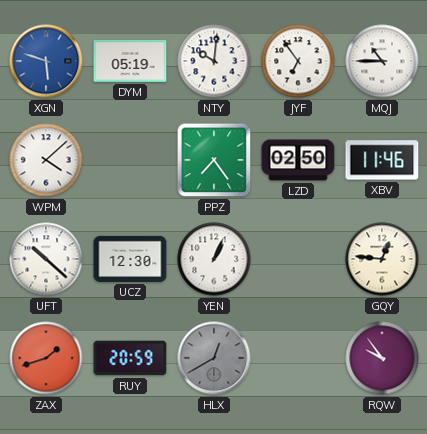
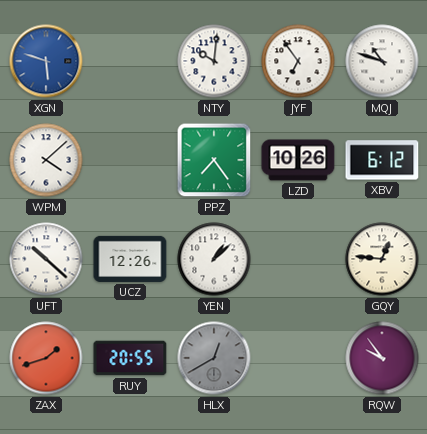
DYM: 05:19 -> none
MQJ: 10:45 -> 10:48
LZD: 02:50 -> 10:26
XBV: 11:46 -> 6:12
UCZ: 12:30 -> 12:26
YEN: 1:04 -> 1:08
RUY: 20:59 -> 20:55
